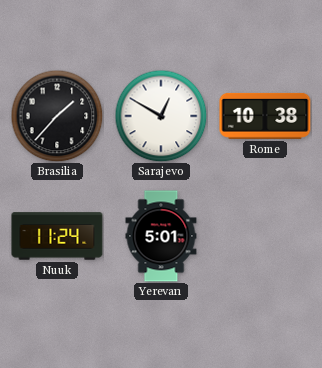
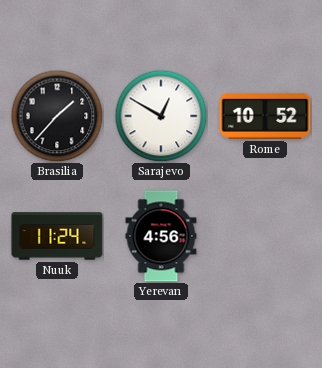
Rome: 10:38 -> 10:52
Yerevan: 5:01 -> 4:56
